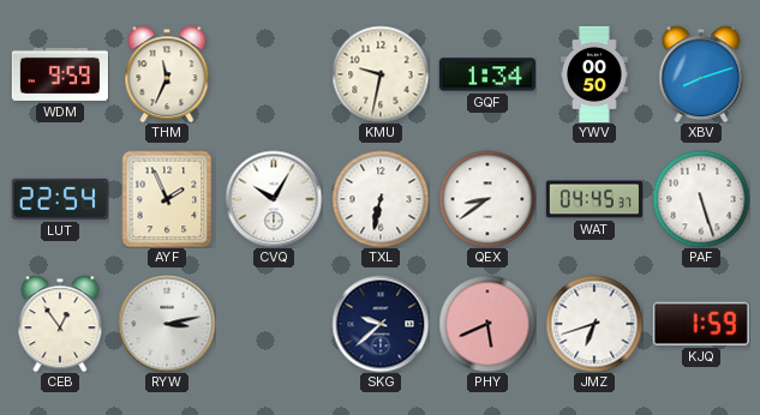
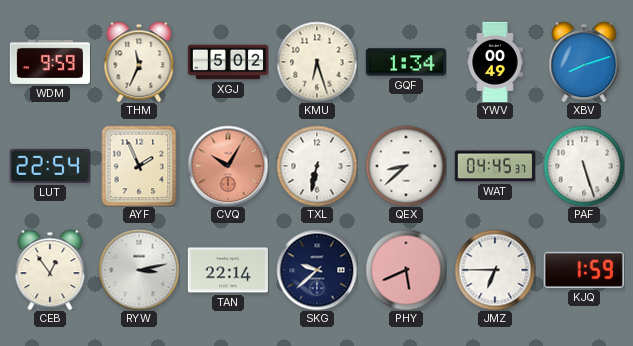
XGJ: none -> 5:02
KMU: 9:32 -> 6:27
YWV: 00:50 -> 00:49
CVQ dial: white -> salmon
QEX: 8:39 -> 8:38
TAN: none -> 22:14
JMZ: 6:42 -> 6:45
